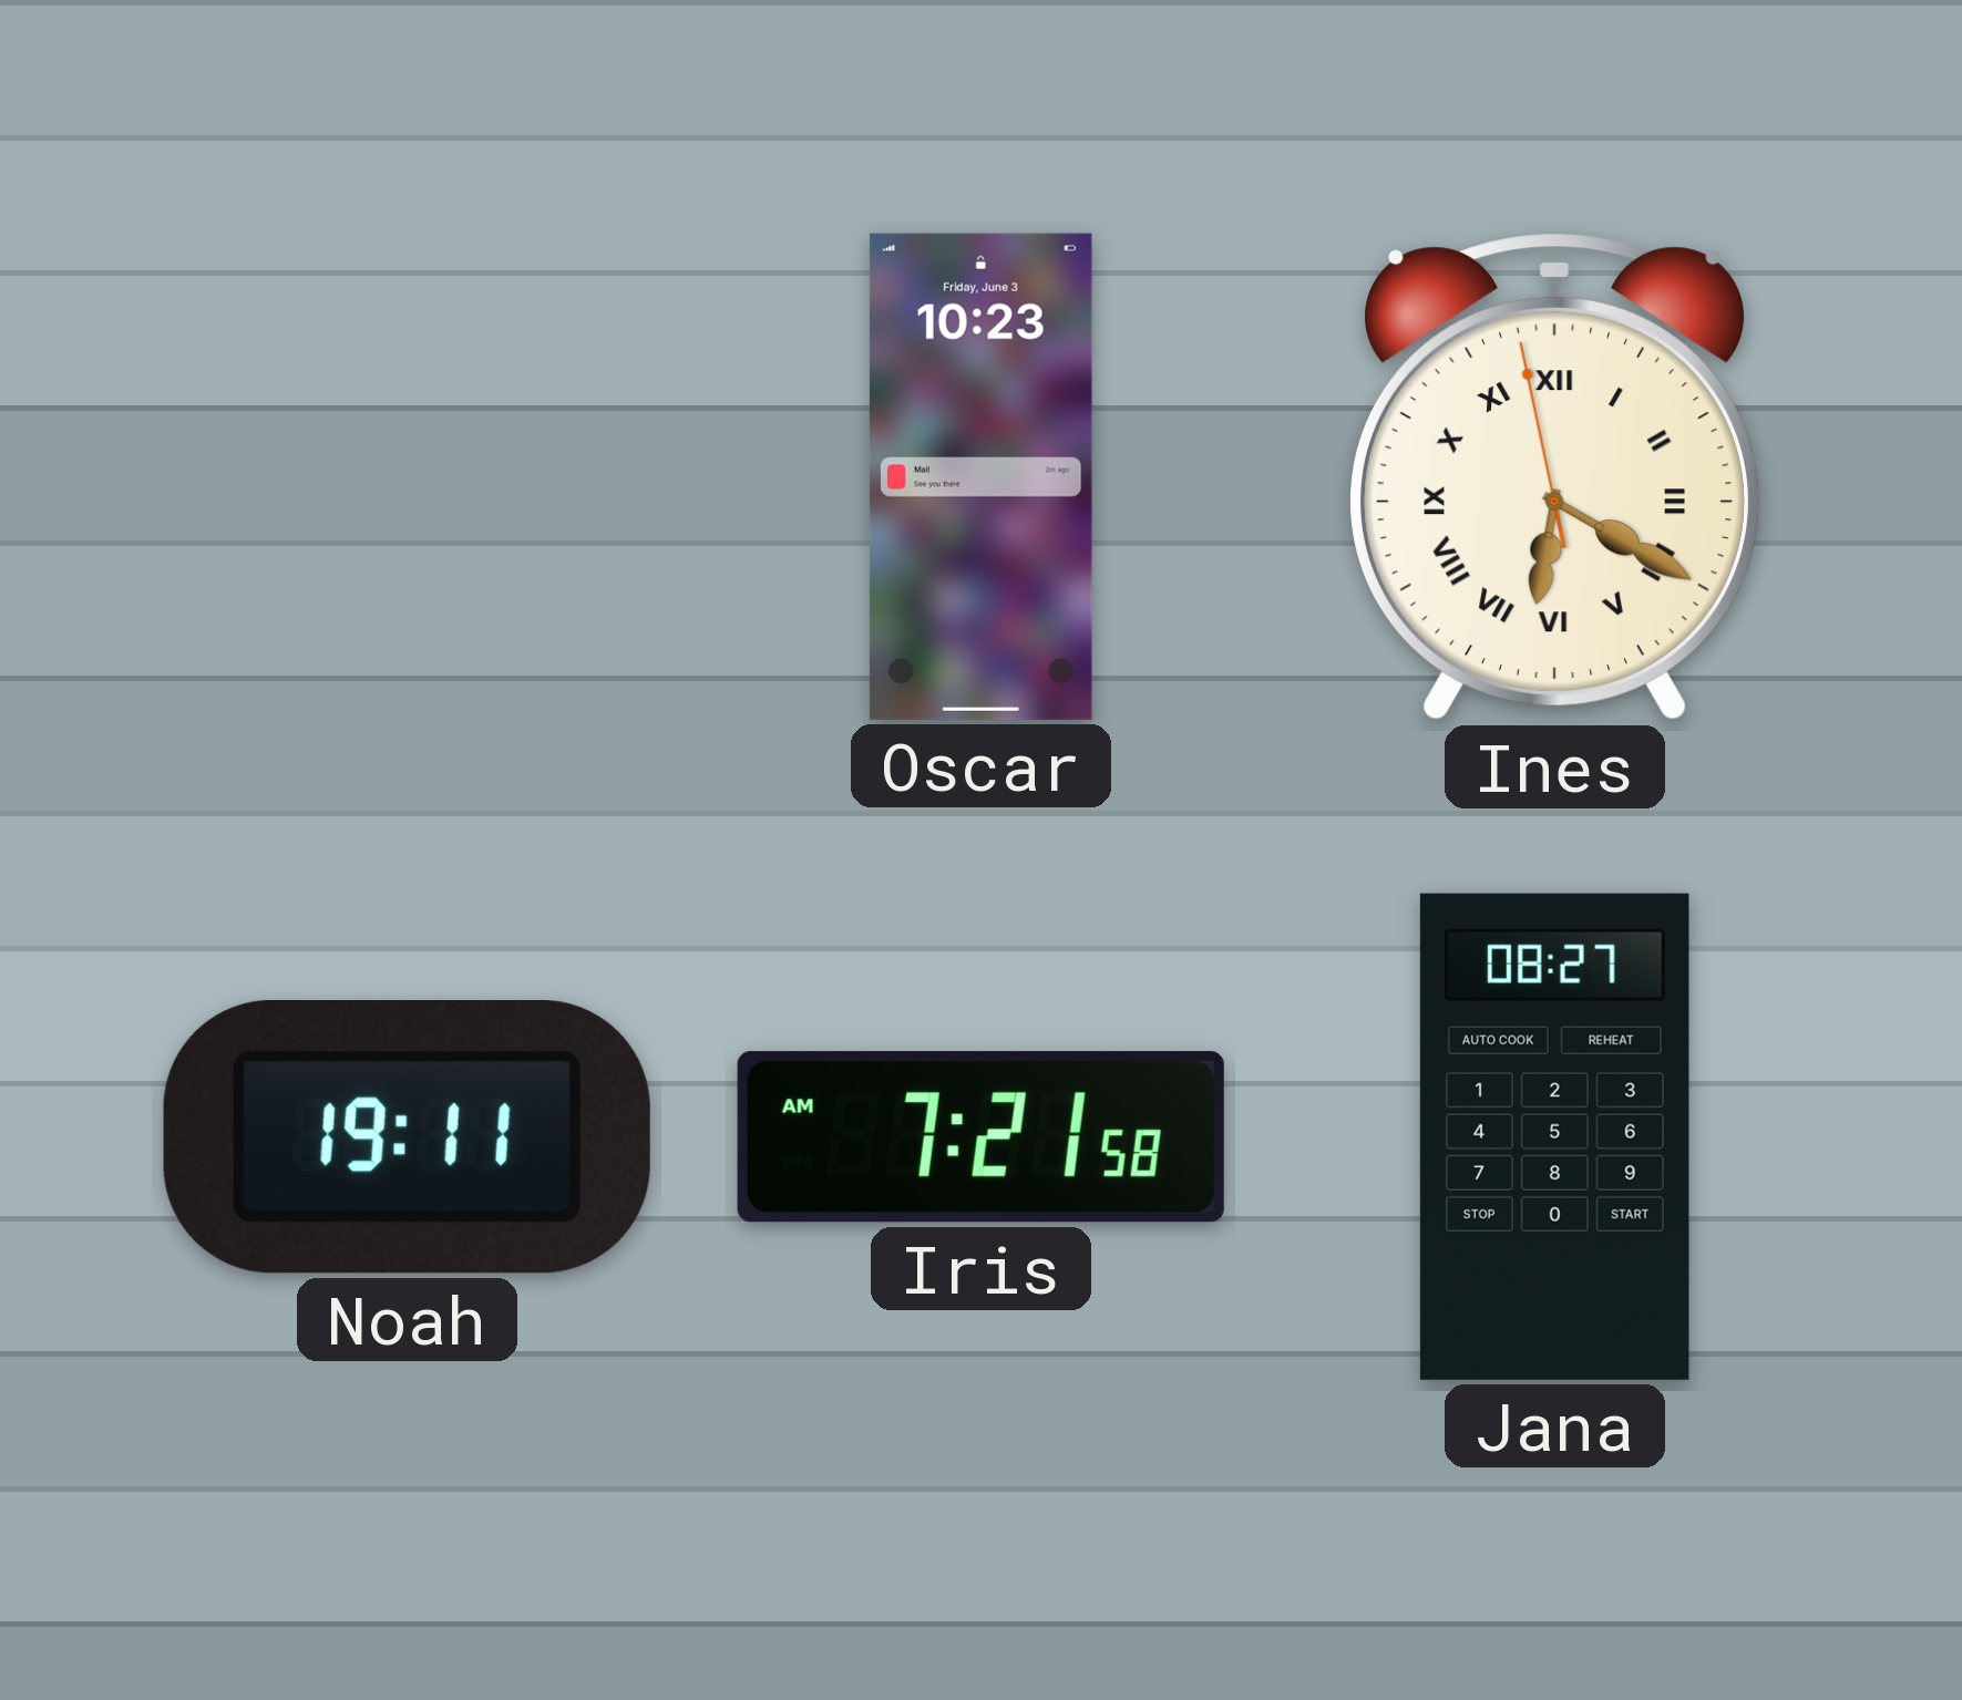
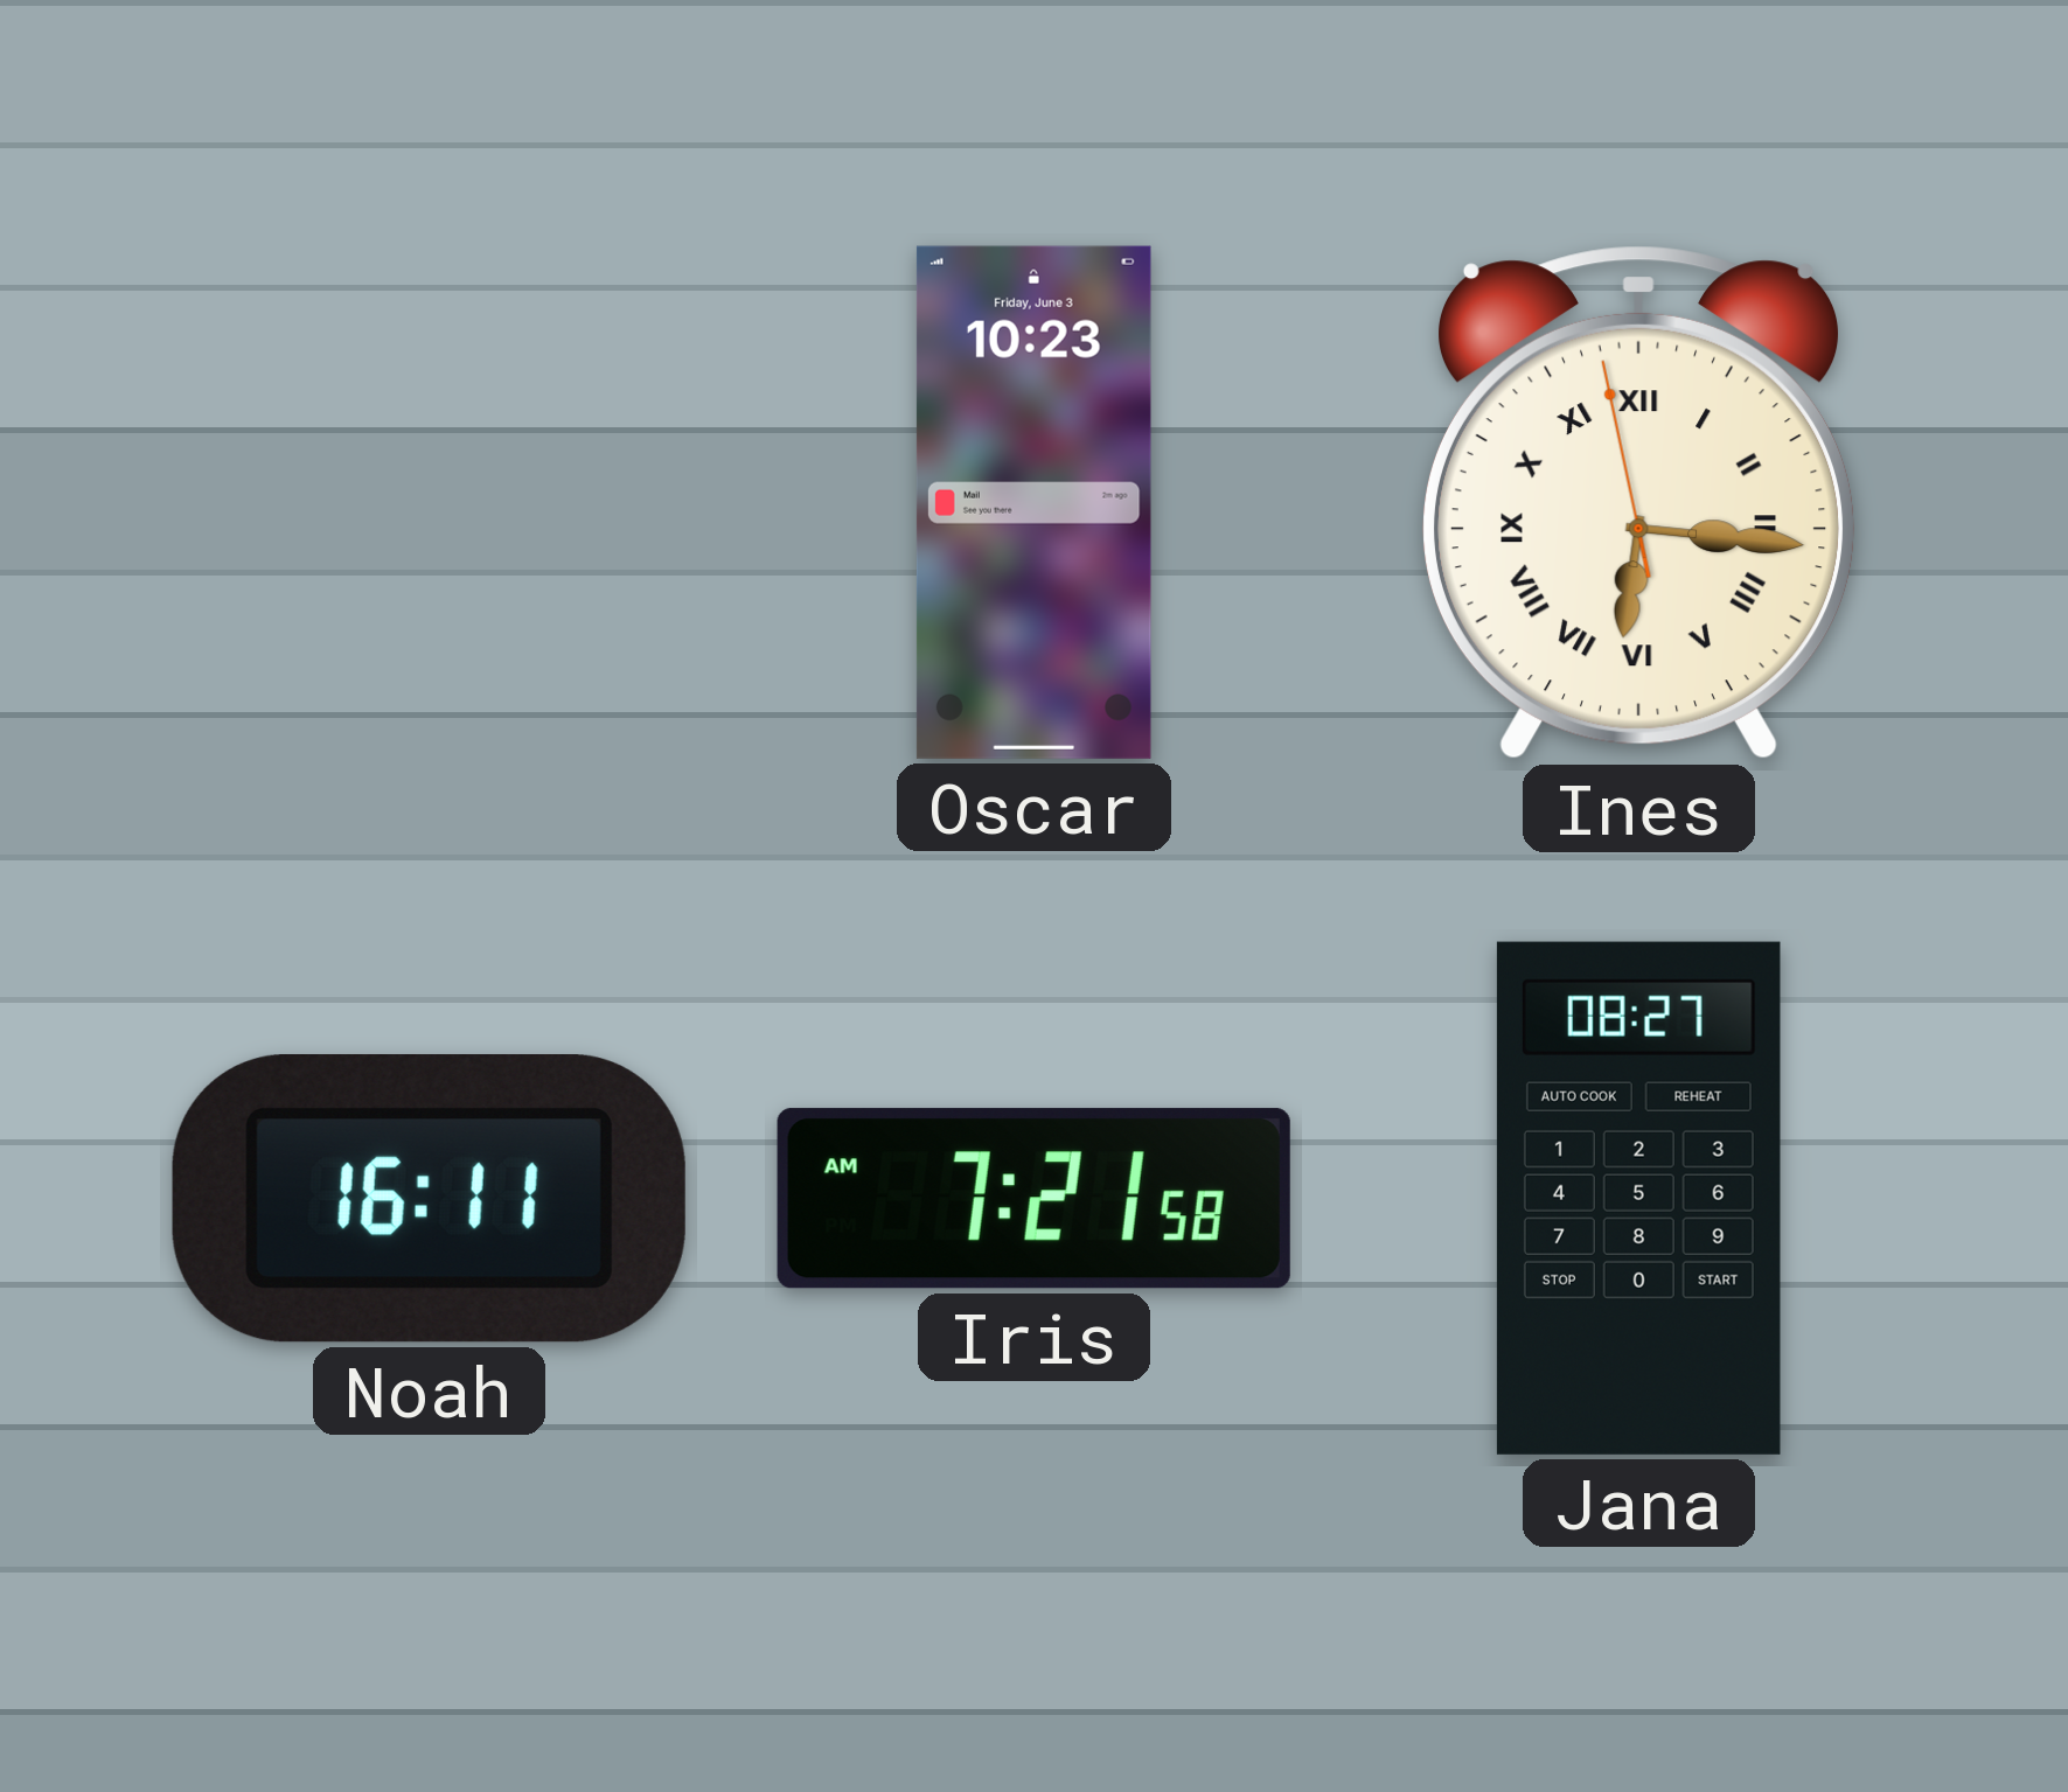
Ines: 6:19 -> 6:15
Noah: 19:11 -> 16:11
